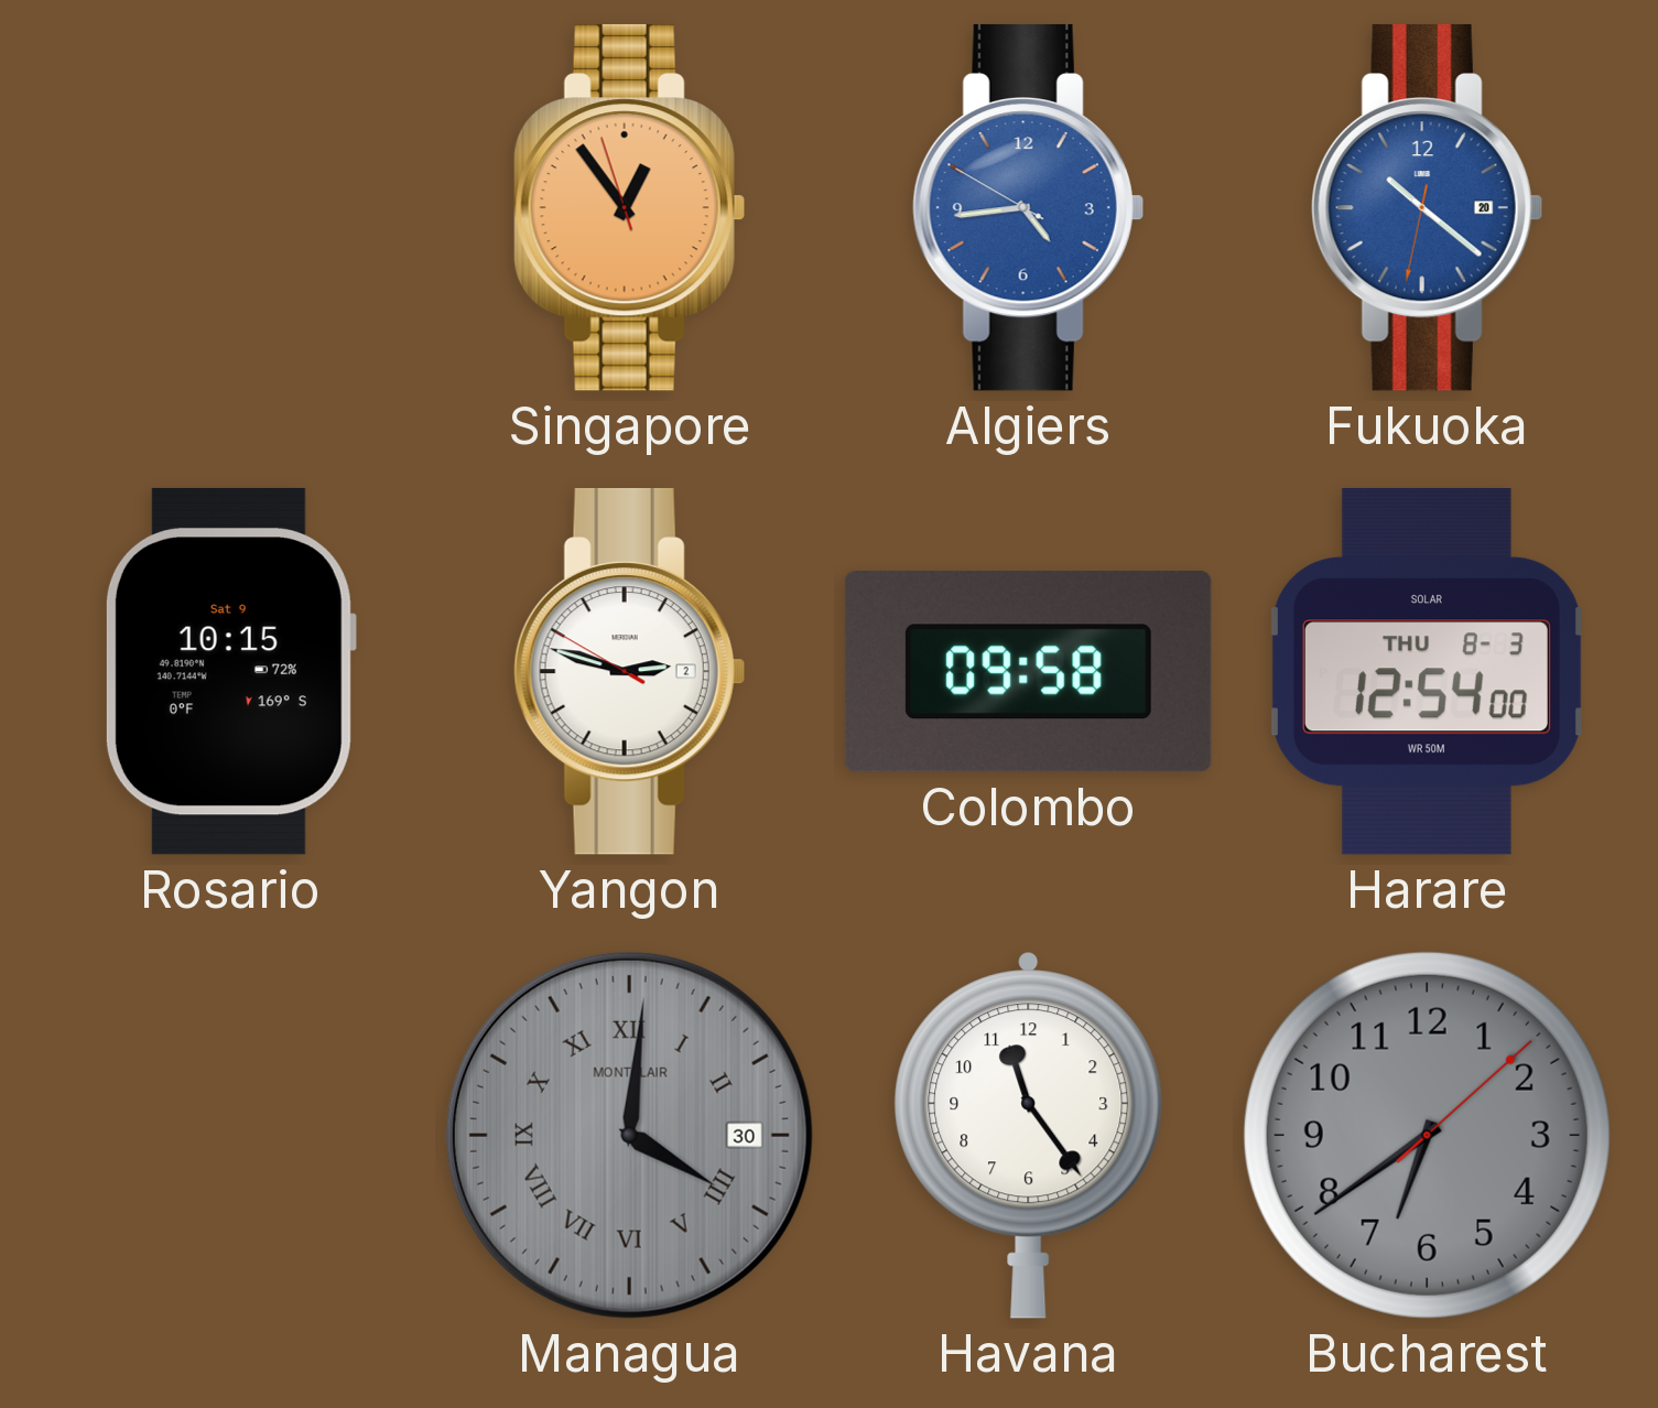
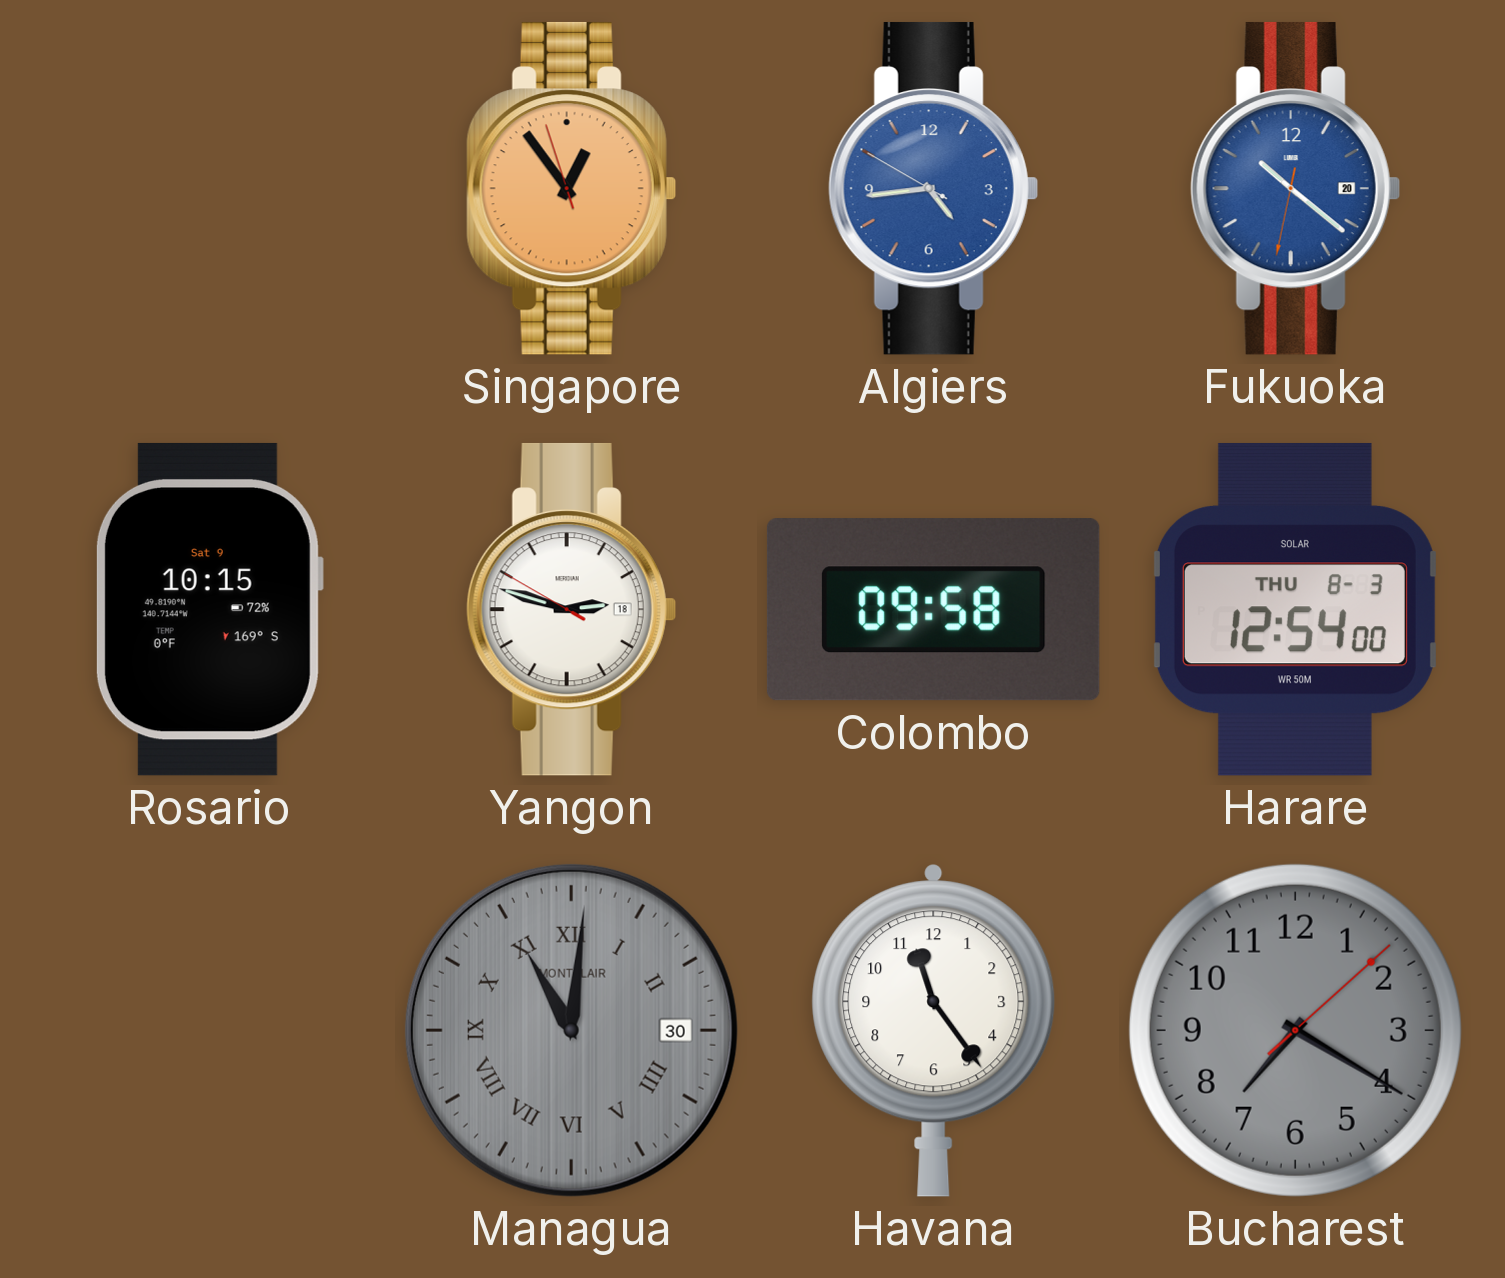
Yangon date: 2 -> 18
Managua: 4:01 -> 11:01
Bucharest: 6:39 -> 7:20
